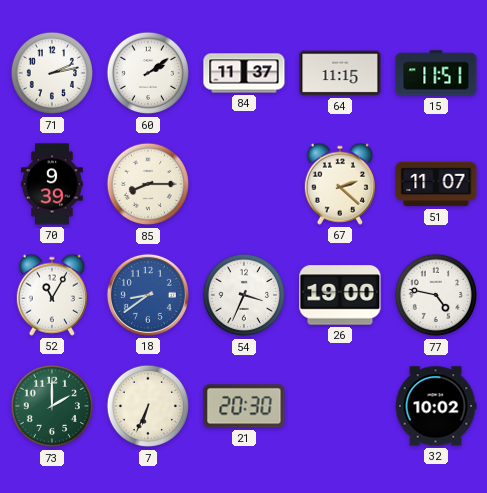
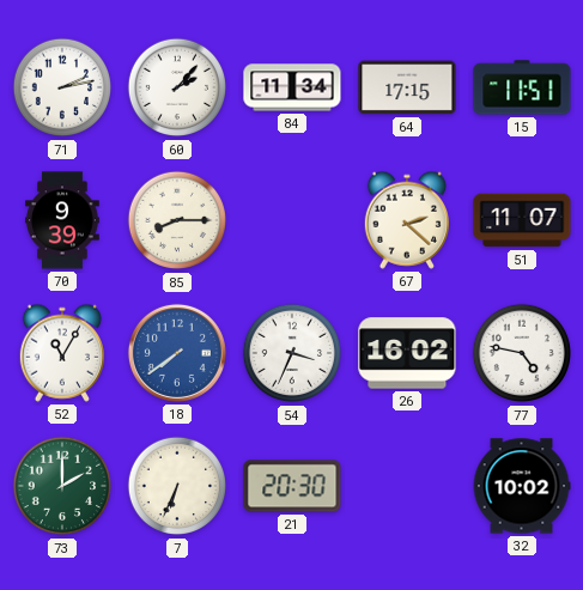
60: 2:09 -> 2:07
84: 11:37 -> 11:34
64: 11:15 -> 17:15
18: 8:39 -> 7:39
26: 19:00 -> 16:02
